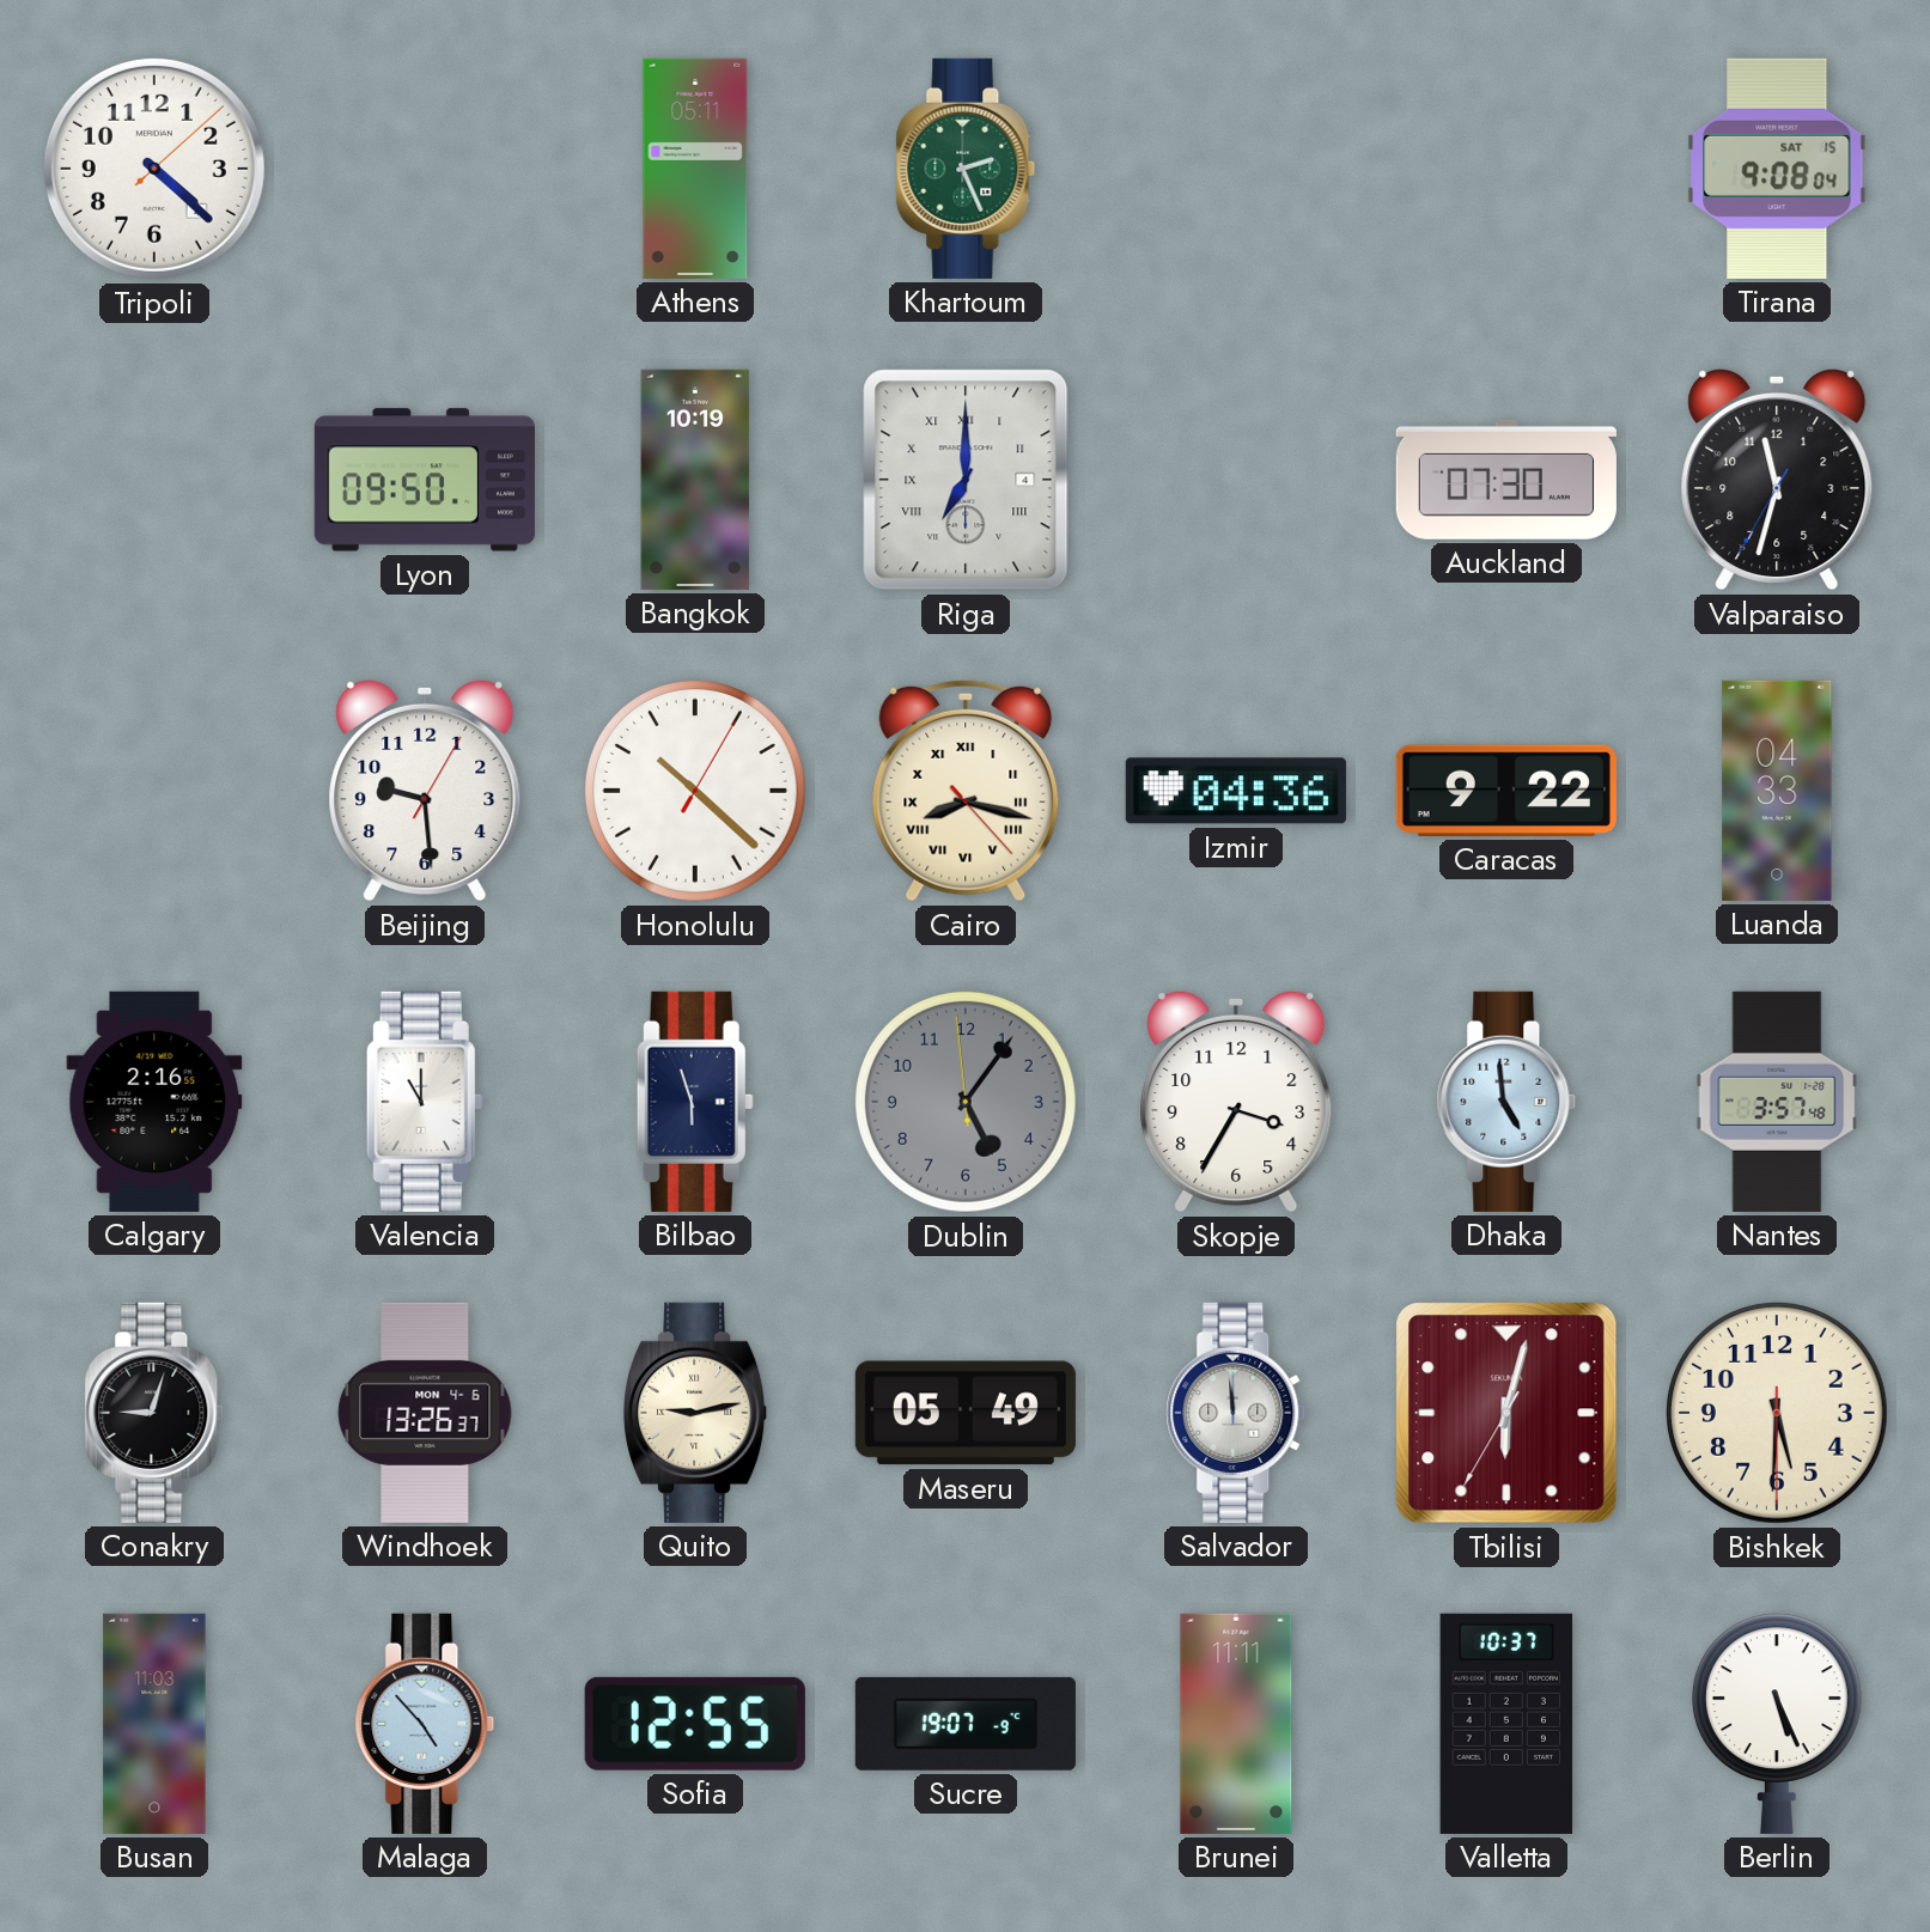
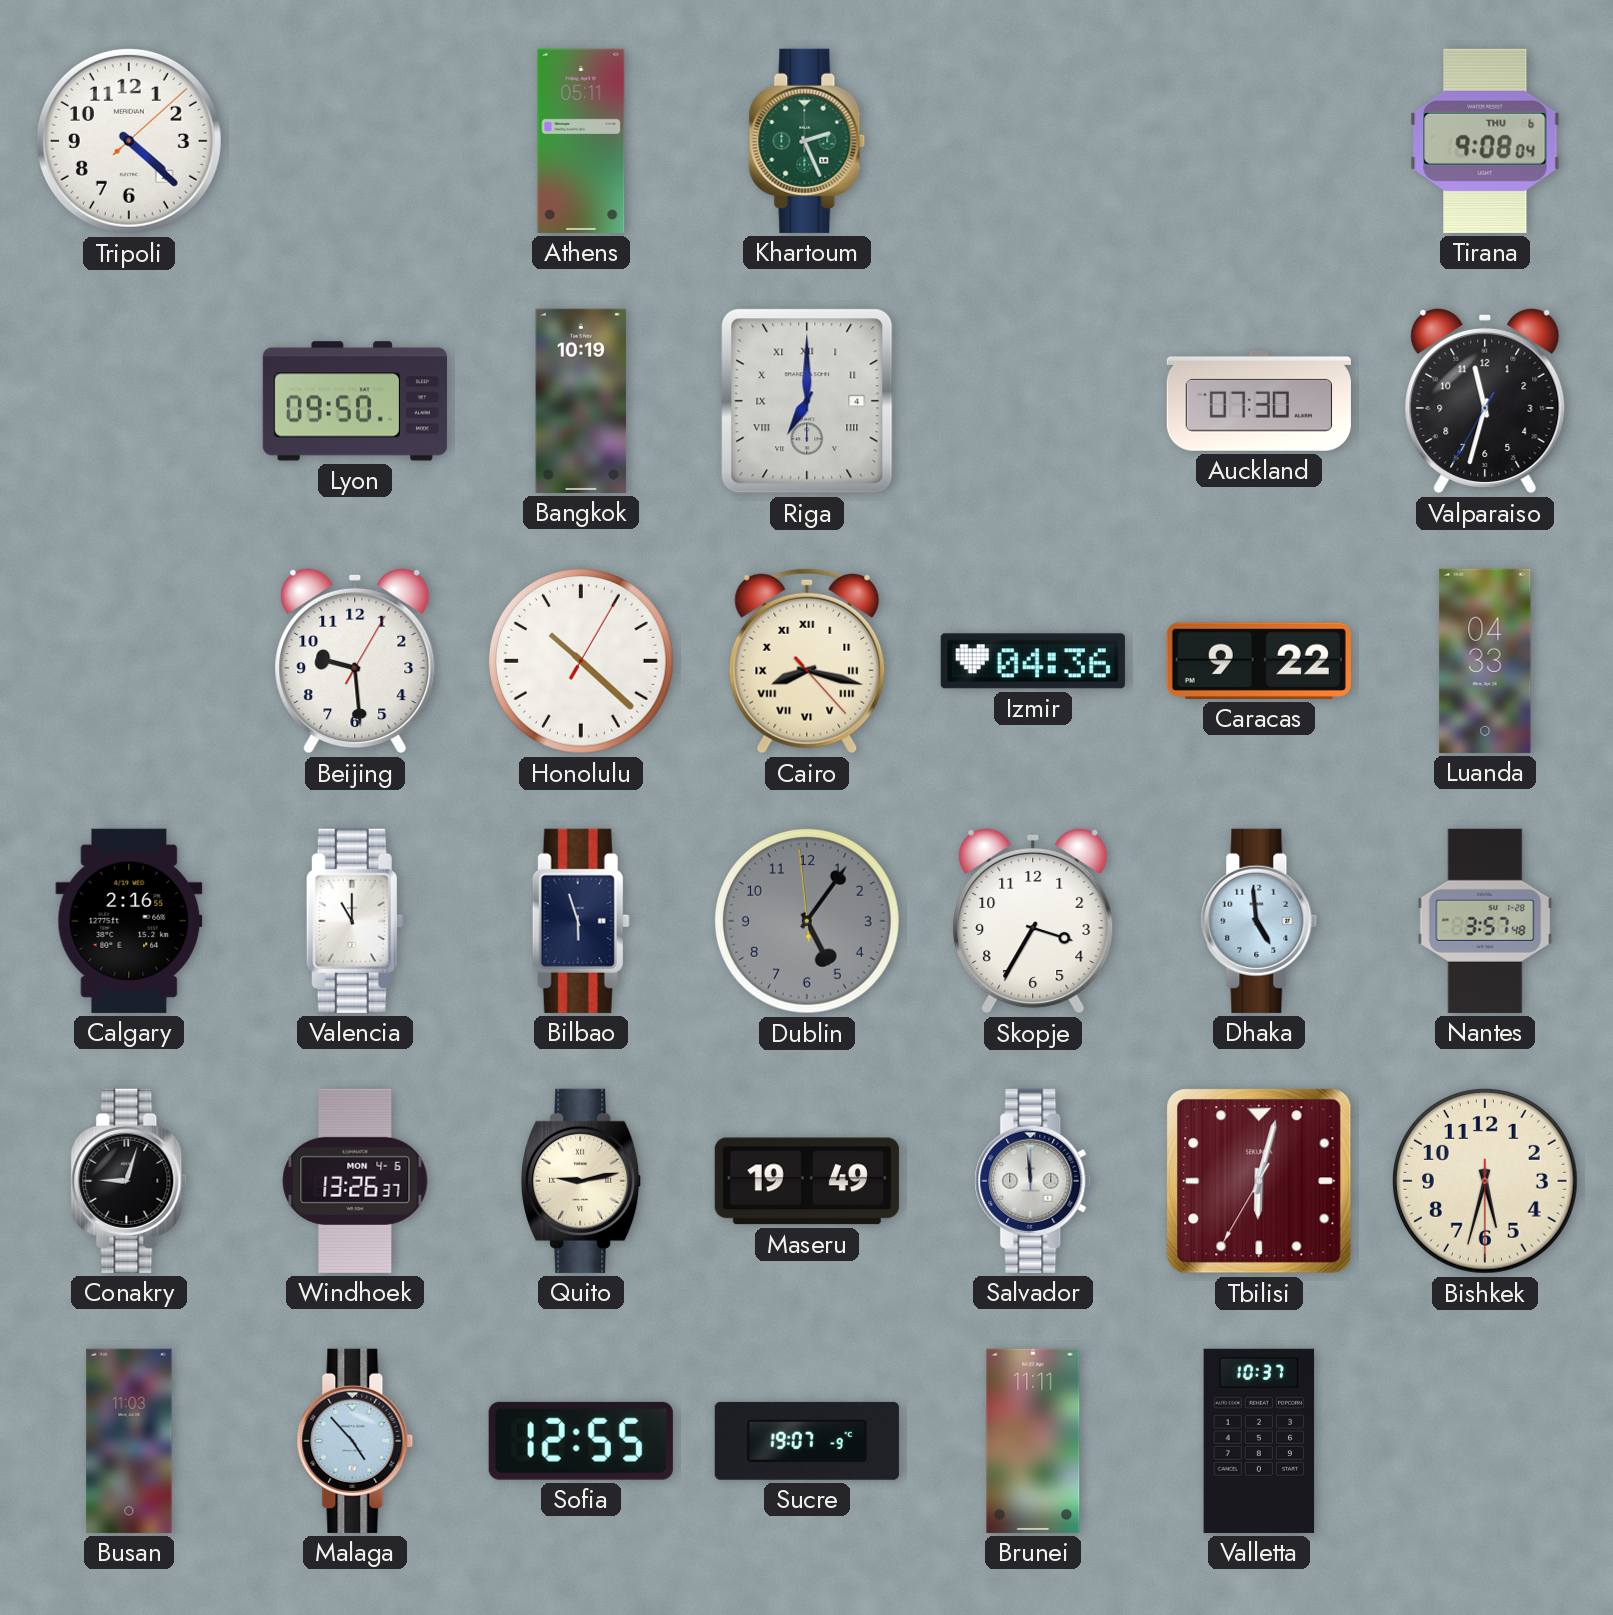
Tirana date: SAT 15 -> THU 6
Maseru: 05:49 -> 19:49
Bishkek: 5:30 -> 5:32
Berlin: 5:26 -> none
